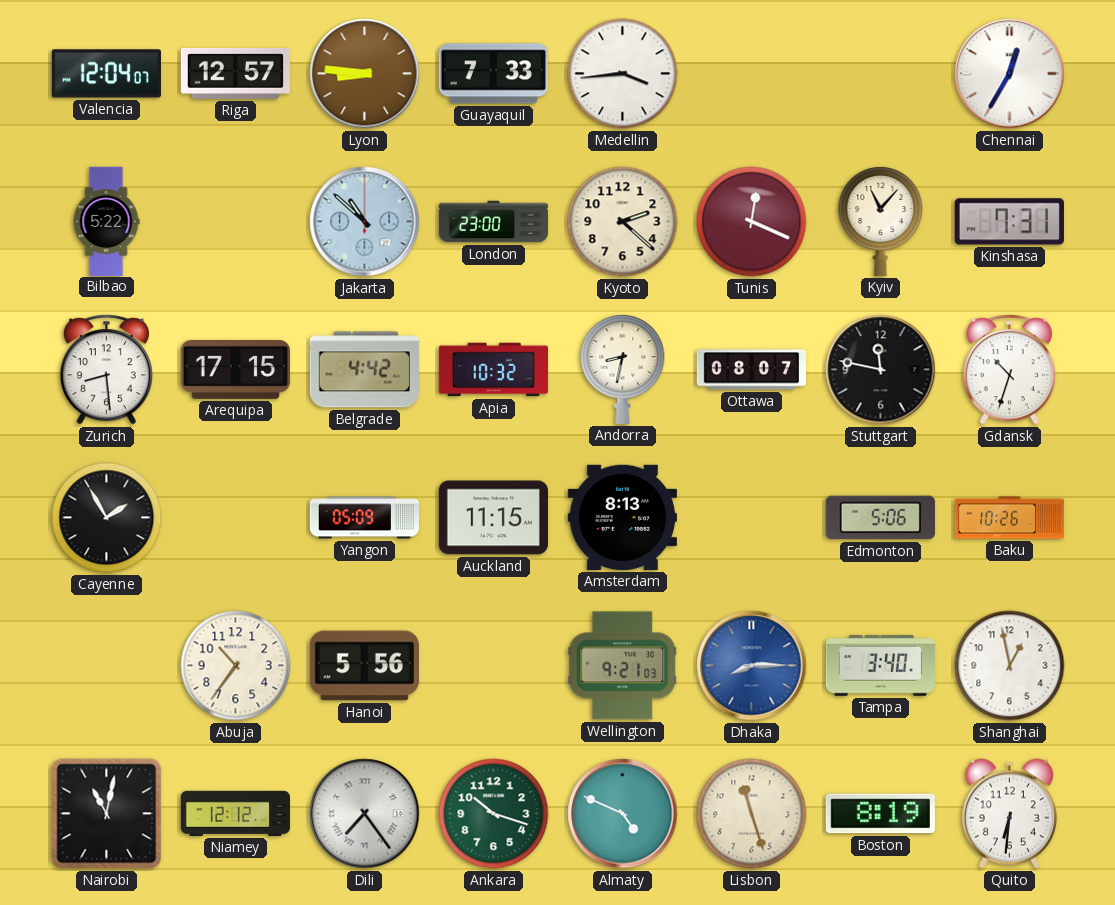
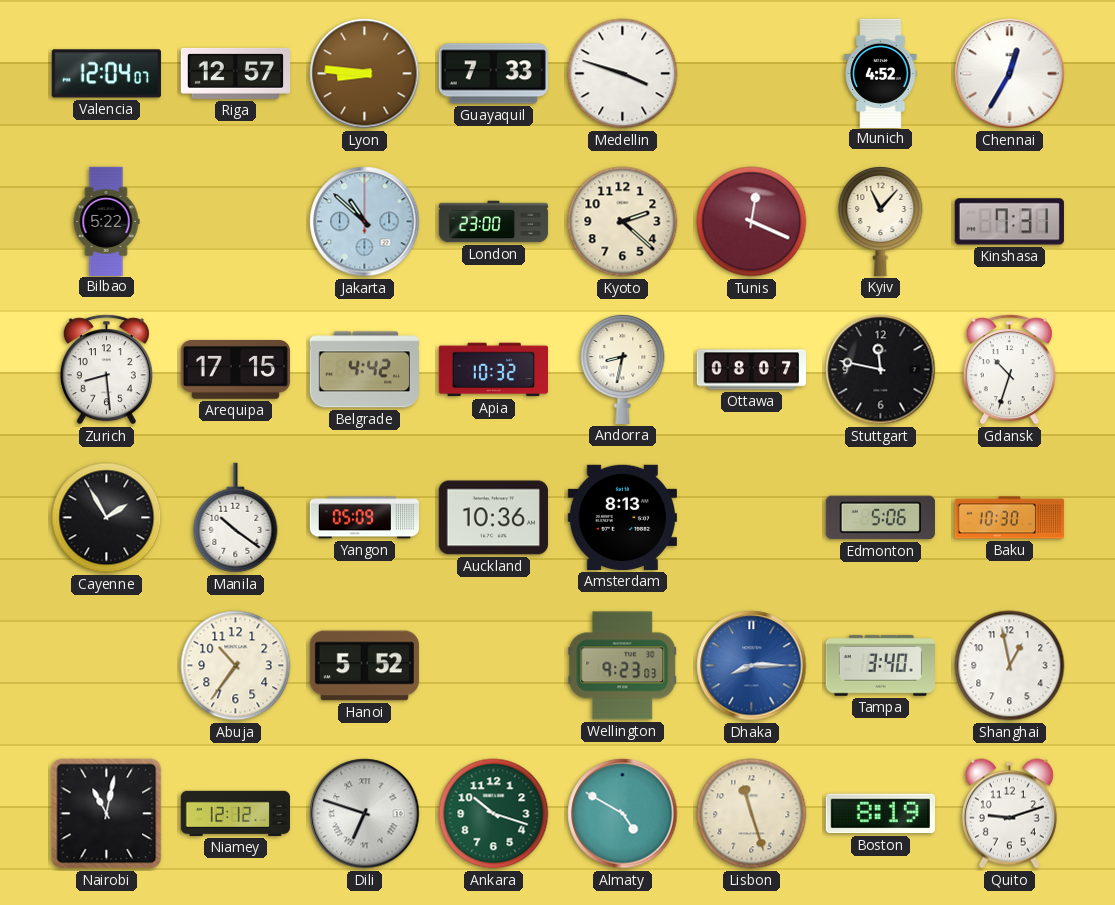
Medellin: 3:44 -> 3:48
Munich: none -> 4:52
Manila: none -> 10:21
Auckland: 11:15 -> 10:36
Baku: 10:26 -> 10:30
Hanoi: 5:56 -> 5:52
Wellington: 9:21 -> 9:23
Dili: 7:24 -> 6:48
Almaty: 4:49 -> 4:50
Quito: 6:31 -> 9:12
